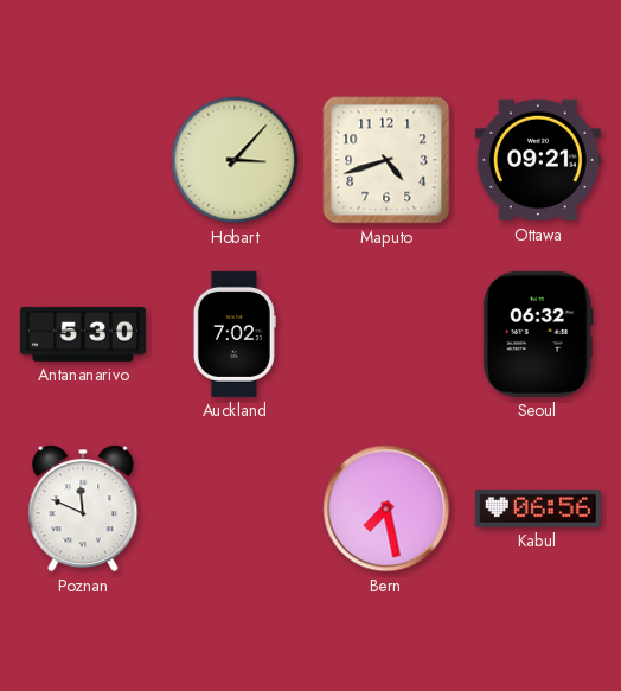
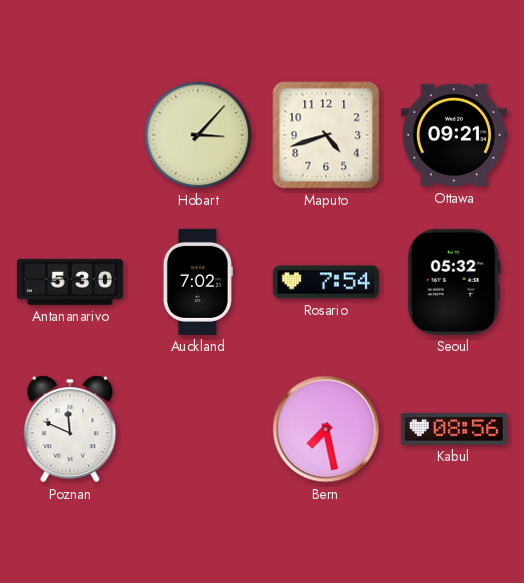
Rosario: none -> 7:54
Seoul: 06:32 -> 05:32
Kabul: 06:56 -> 08:56
